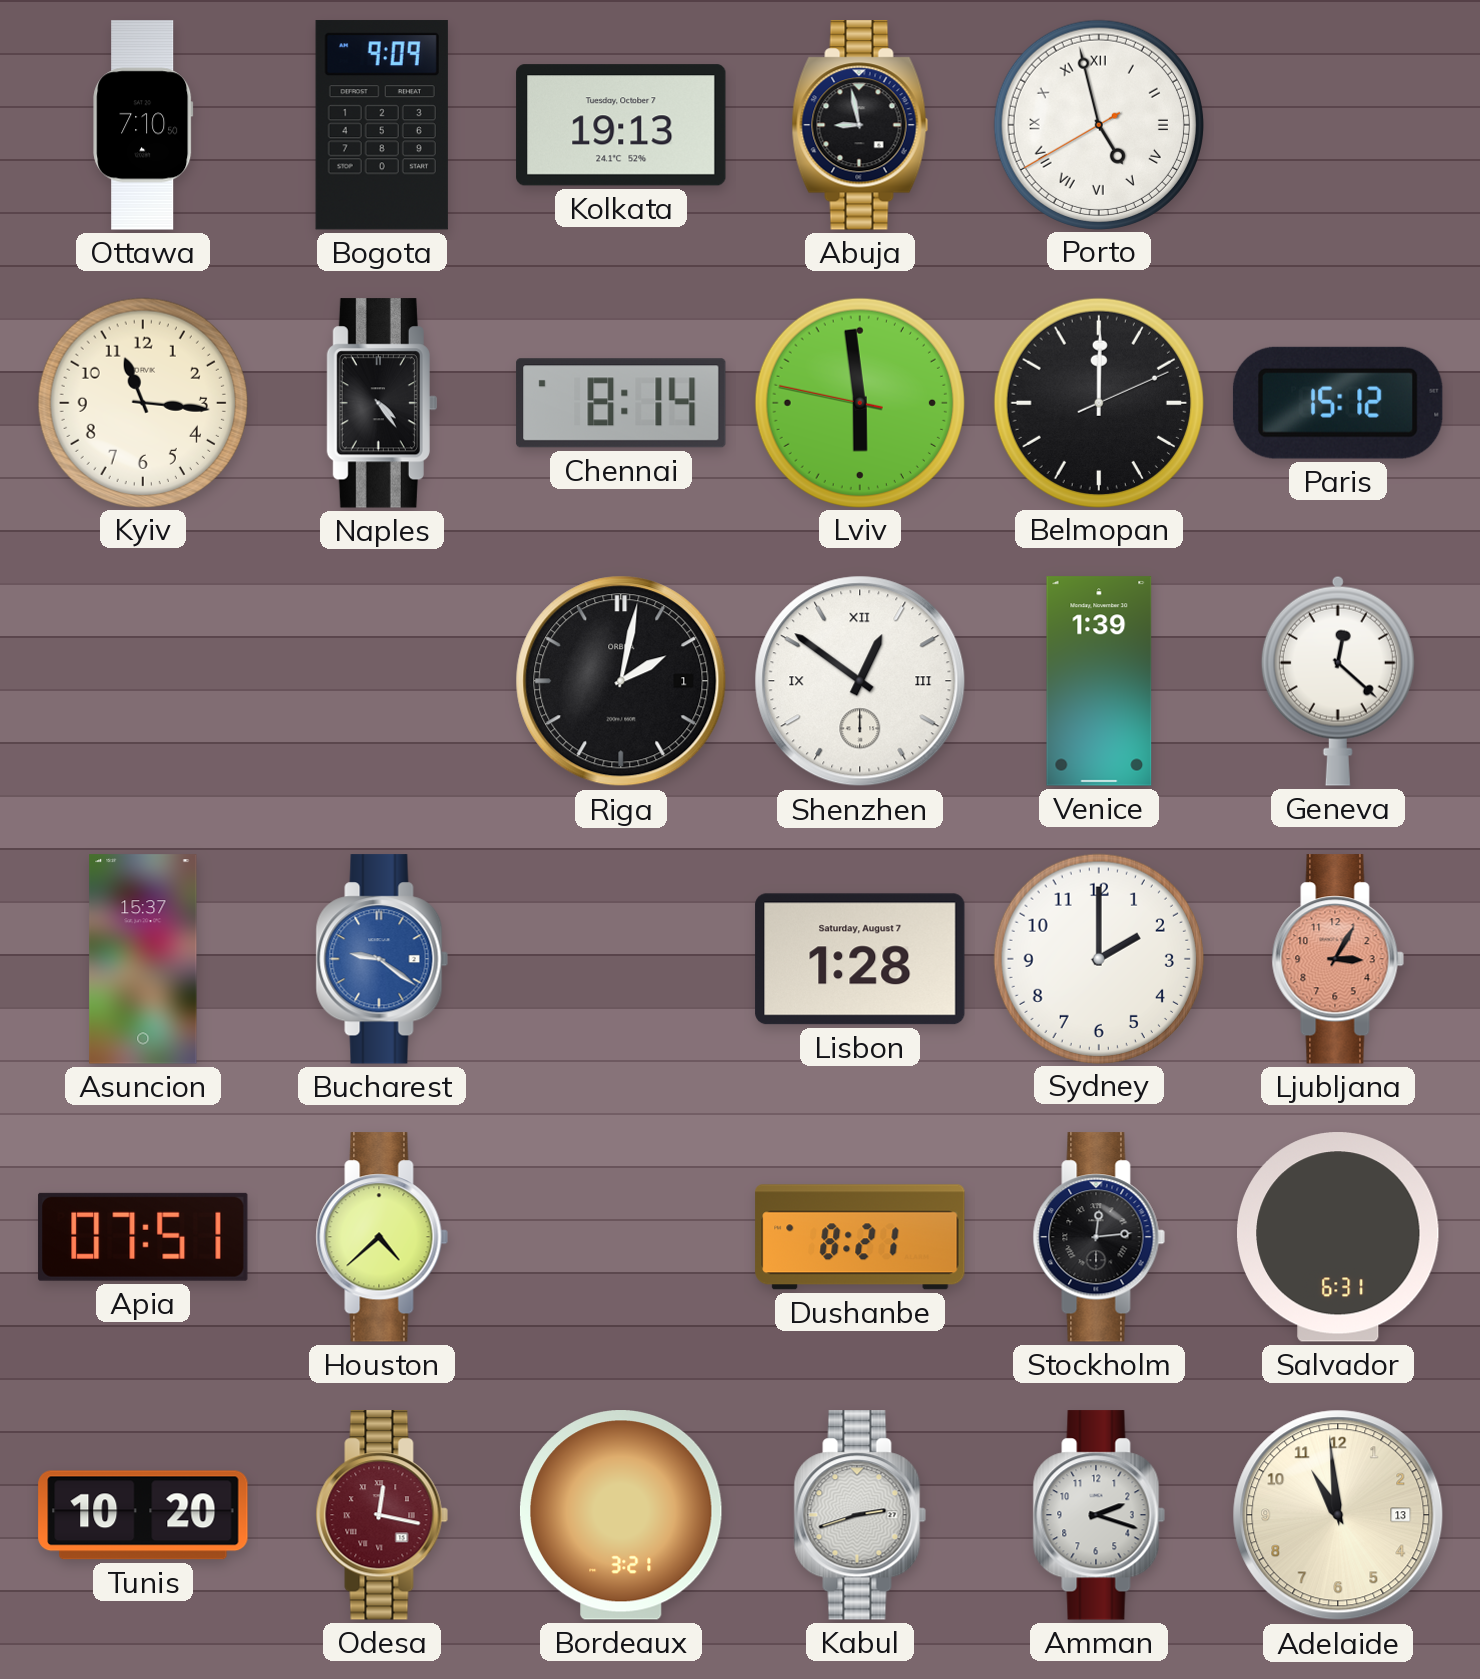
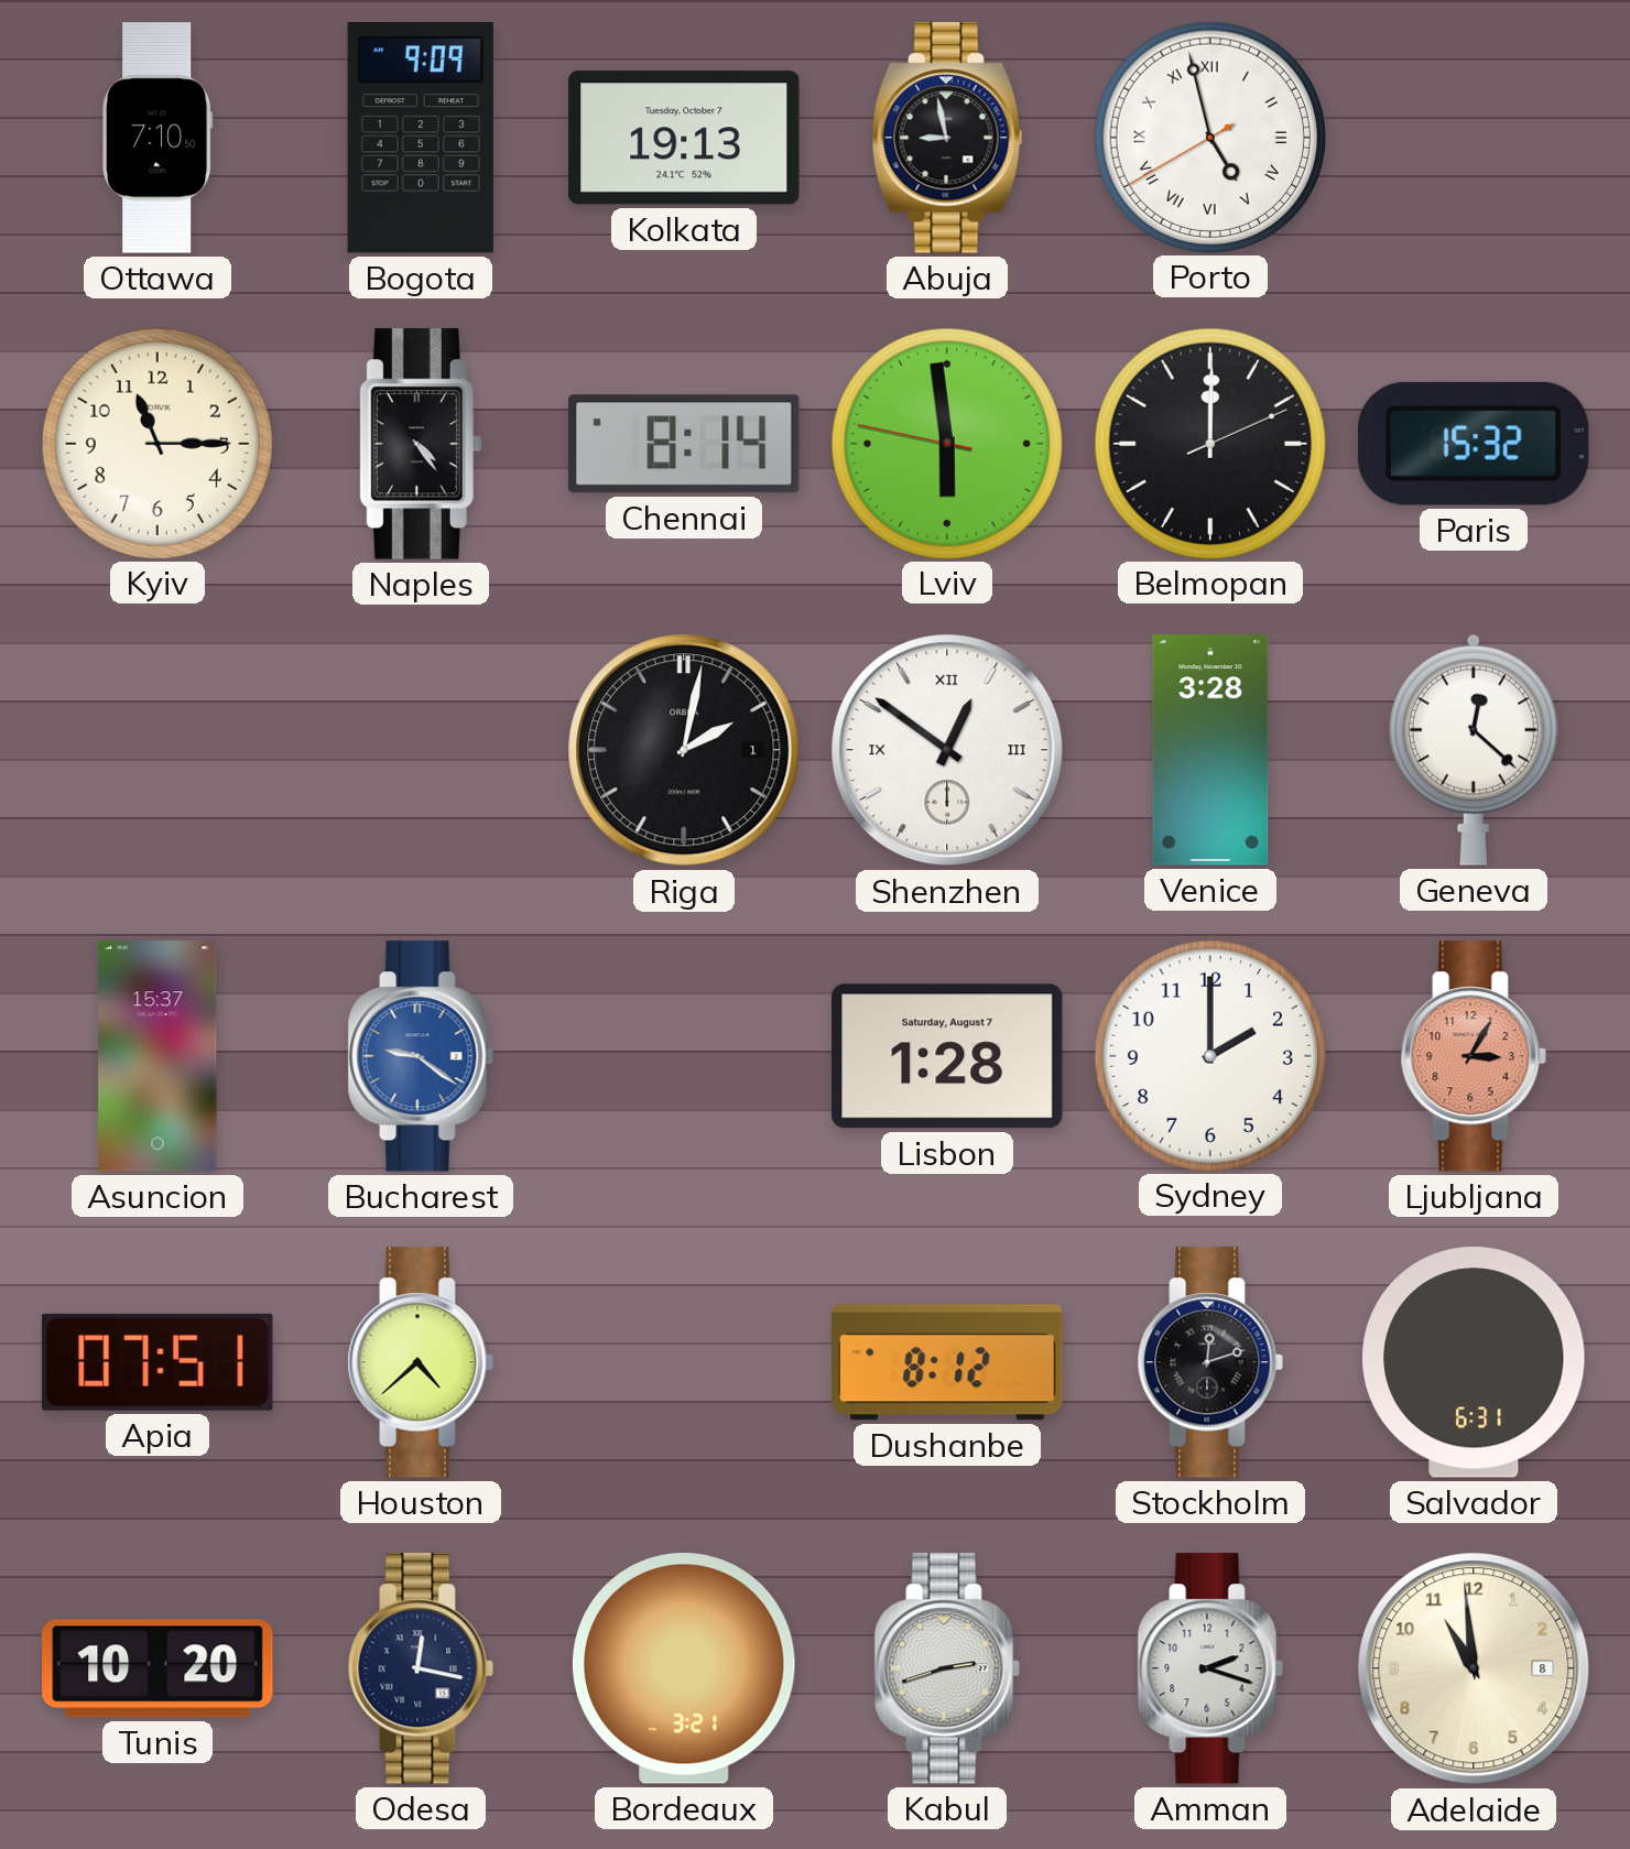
Kyiv: 11:16 -> 11:15
Paris: 15:12 -> 15:32
Venice: 1:39 -> 3:28
Dushanbe: 8:21 -> 8:12
Stockholm: 12:14 -> 12:12
Odesa dial: burgundy -> navy
Adelaide date: 13 -> 8
